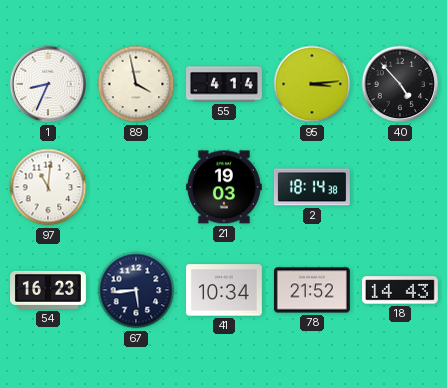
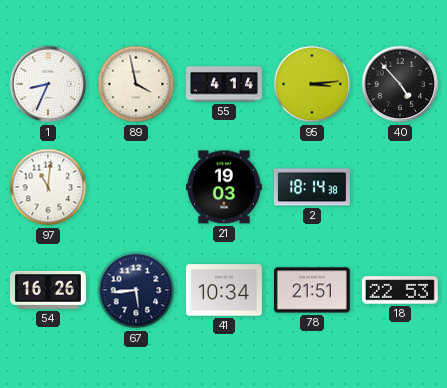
54: 16:23 -> 16:26
78: 21:52 -> 21:51
18: 14:43 -> 22:53
